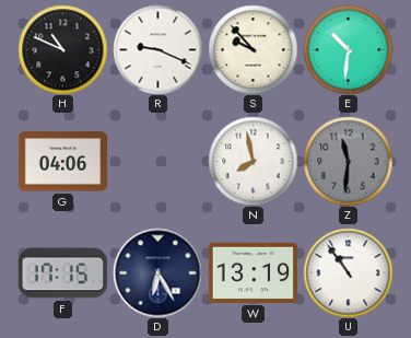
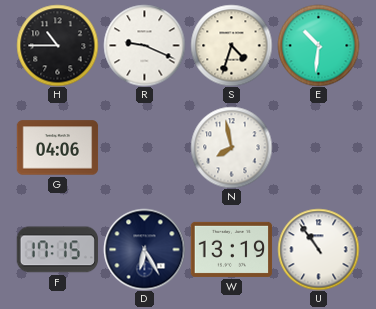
H: 10:49 -> 10:45
S: 9:53 -> 4:33
Z: 11:31 -> none
